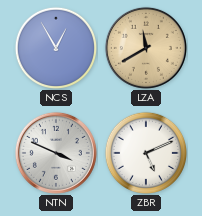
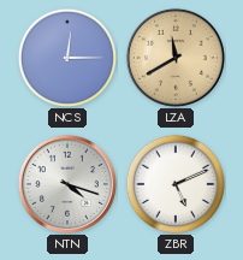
NCS: 12:55 -> 12:15
NTN: 3:49 -> 4:18
